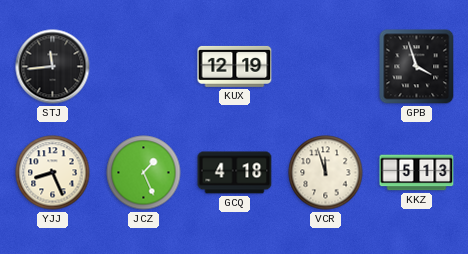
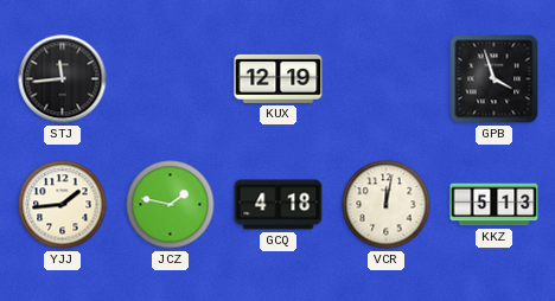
YJJ: 8:26 -> 1:44
JCZ: 1:26 -> 1:47
VCR: 11:57 -> 12:02
